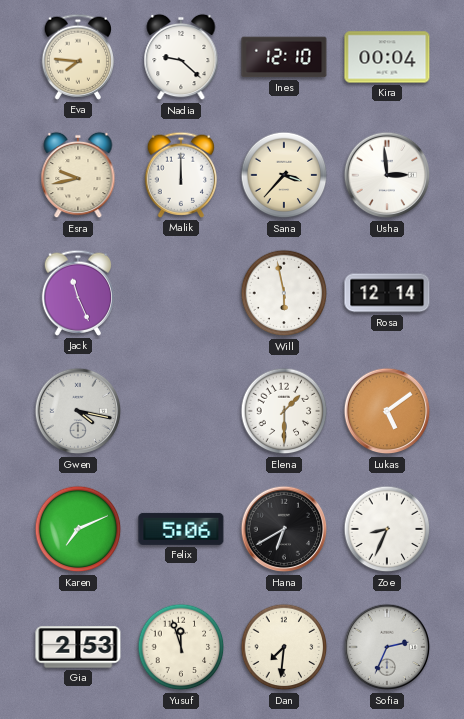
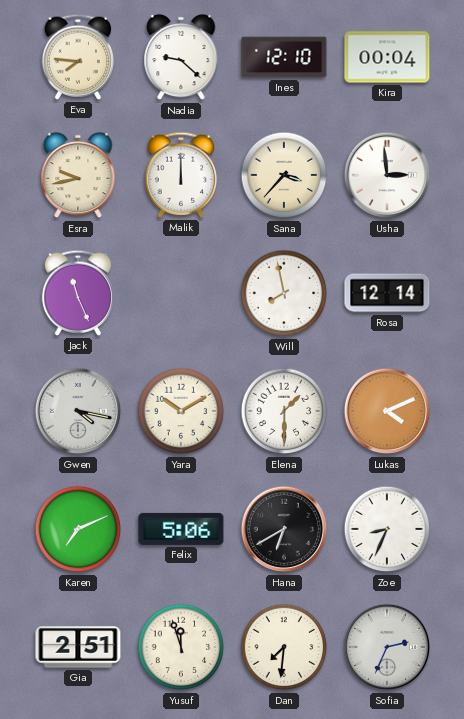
Will: 5:58 -> 7:58
Yara: none -> 10:10
Lukas: 5:09 -> 4:11
Gia: 2:53 -> 2:51
